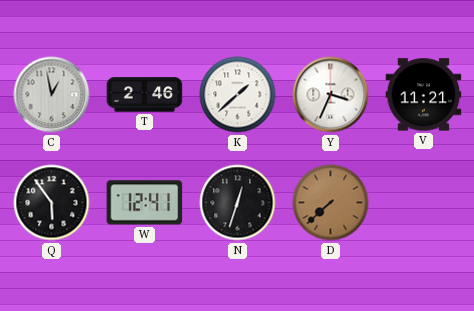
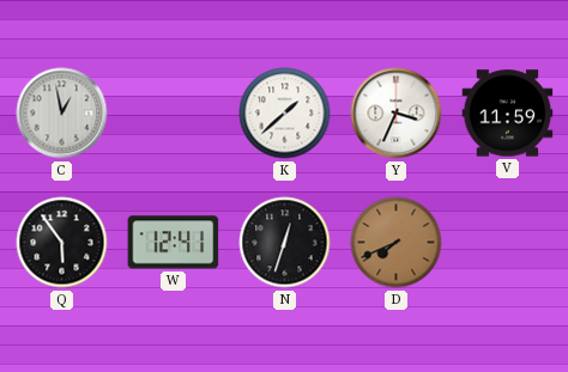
T: 2:46 -> none
V: 11:21 -> 11:59
D: 7:38 -> 7:41
